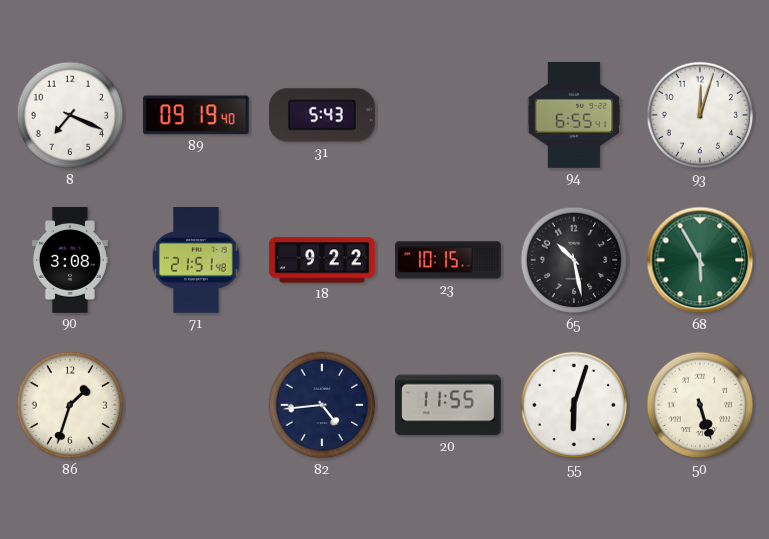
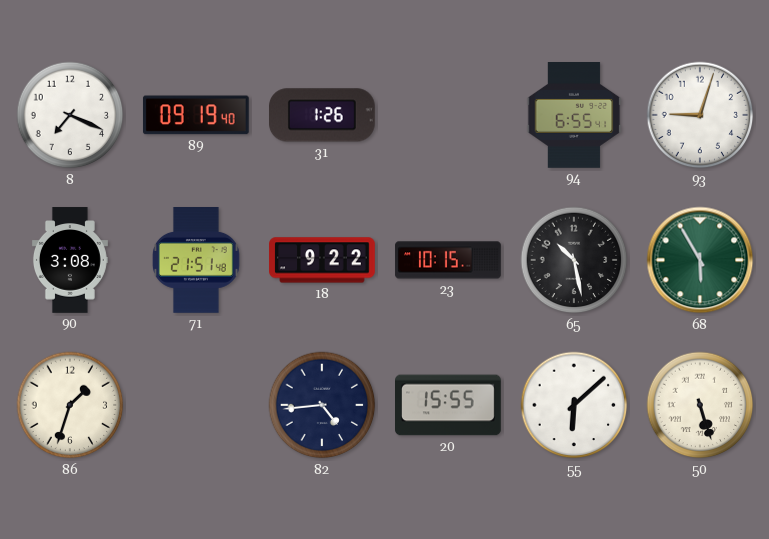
31: 5:43 -> 1:26
93: 12:03 -> 9:03
20: 11:55 -> 15:55
55: 6:03 -> 6:08
